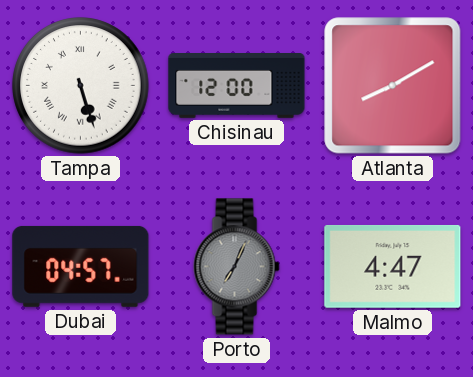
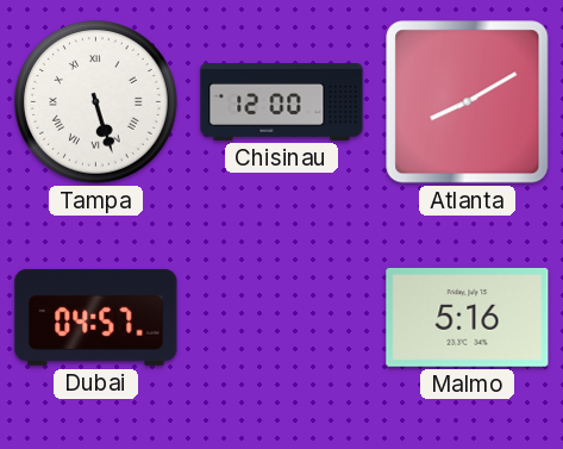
Porto: 7:04 -> none
Malmo: 4:47 -> 5:16
